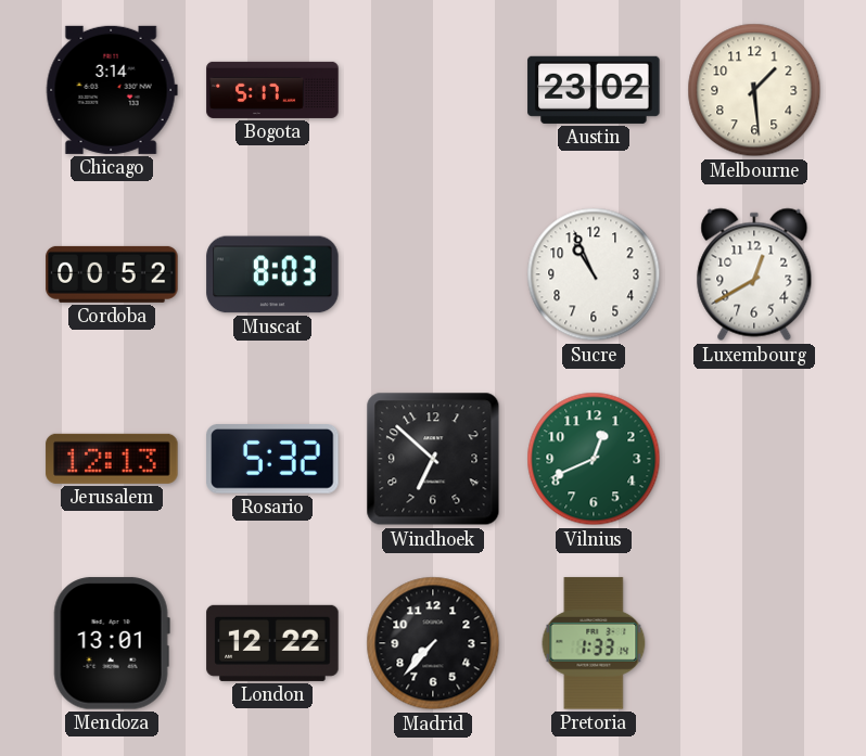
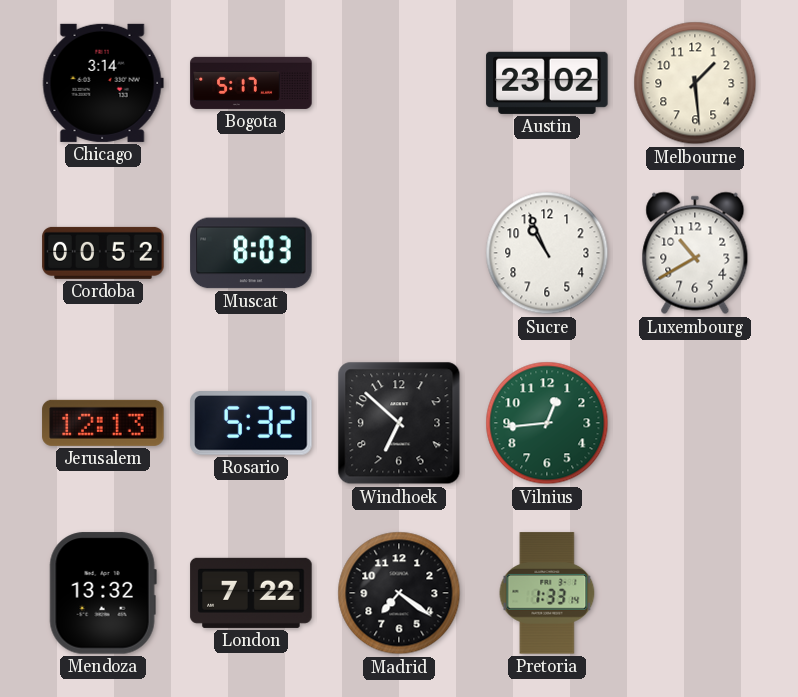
Luxembourg: 12:40 -> 10:40
Vilnius: 12:41 -> 12:44
Mendoza: 13:01 -> 13:32
London: 12:22 -> 7:22
Madrid: 7:37 -> 7:21
